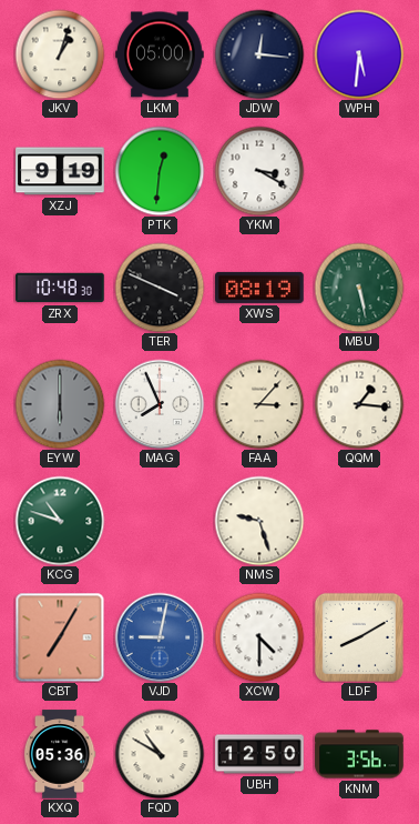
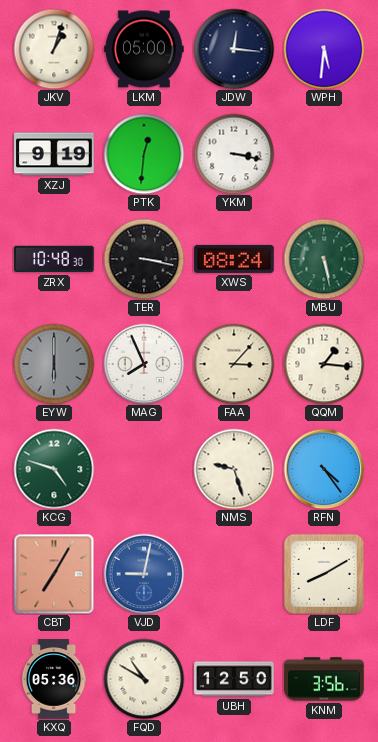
YKM: 3:20 -> 3:17
TER: 3:49 -> 3:17
XWS: 08:19 -> 08:24
KCG: 10:48 -> 4:48
RFN: none -> 4:24
XCW: 4:30 -> none
